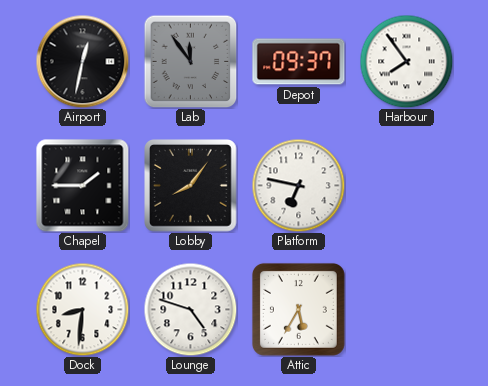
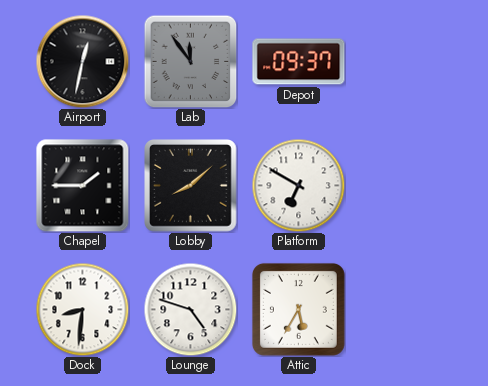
Harbour: 7:54 -> none
Lobby: 8:06 -> 8:08
Platform: 6:47 -> 6:50
